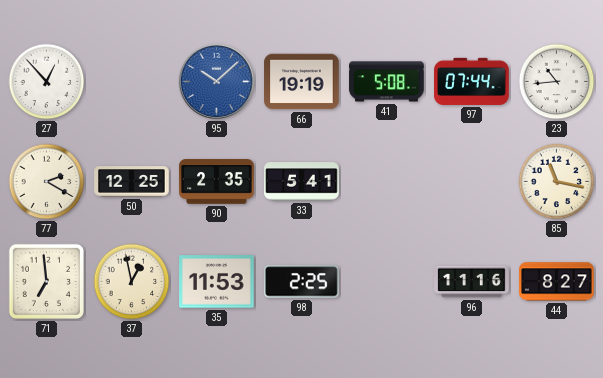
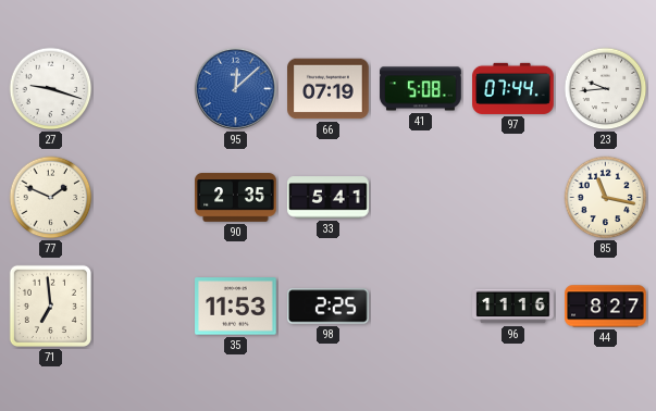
27: 12:53 -> 9:18
95: 10:08 -> 12:08
66: 19:19 -> 07:19
23: 10:44 -> 9:44
77: 2:20 -> 1:49
50: 12:25 -> none
37: 12:58 -> none
